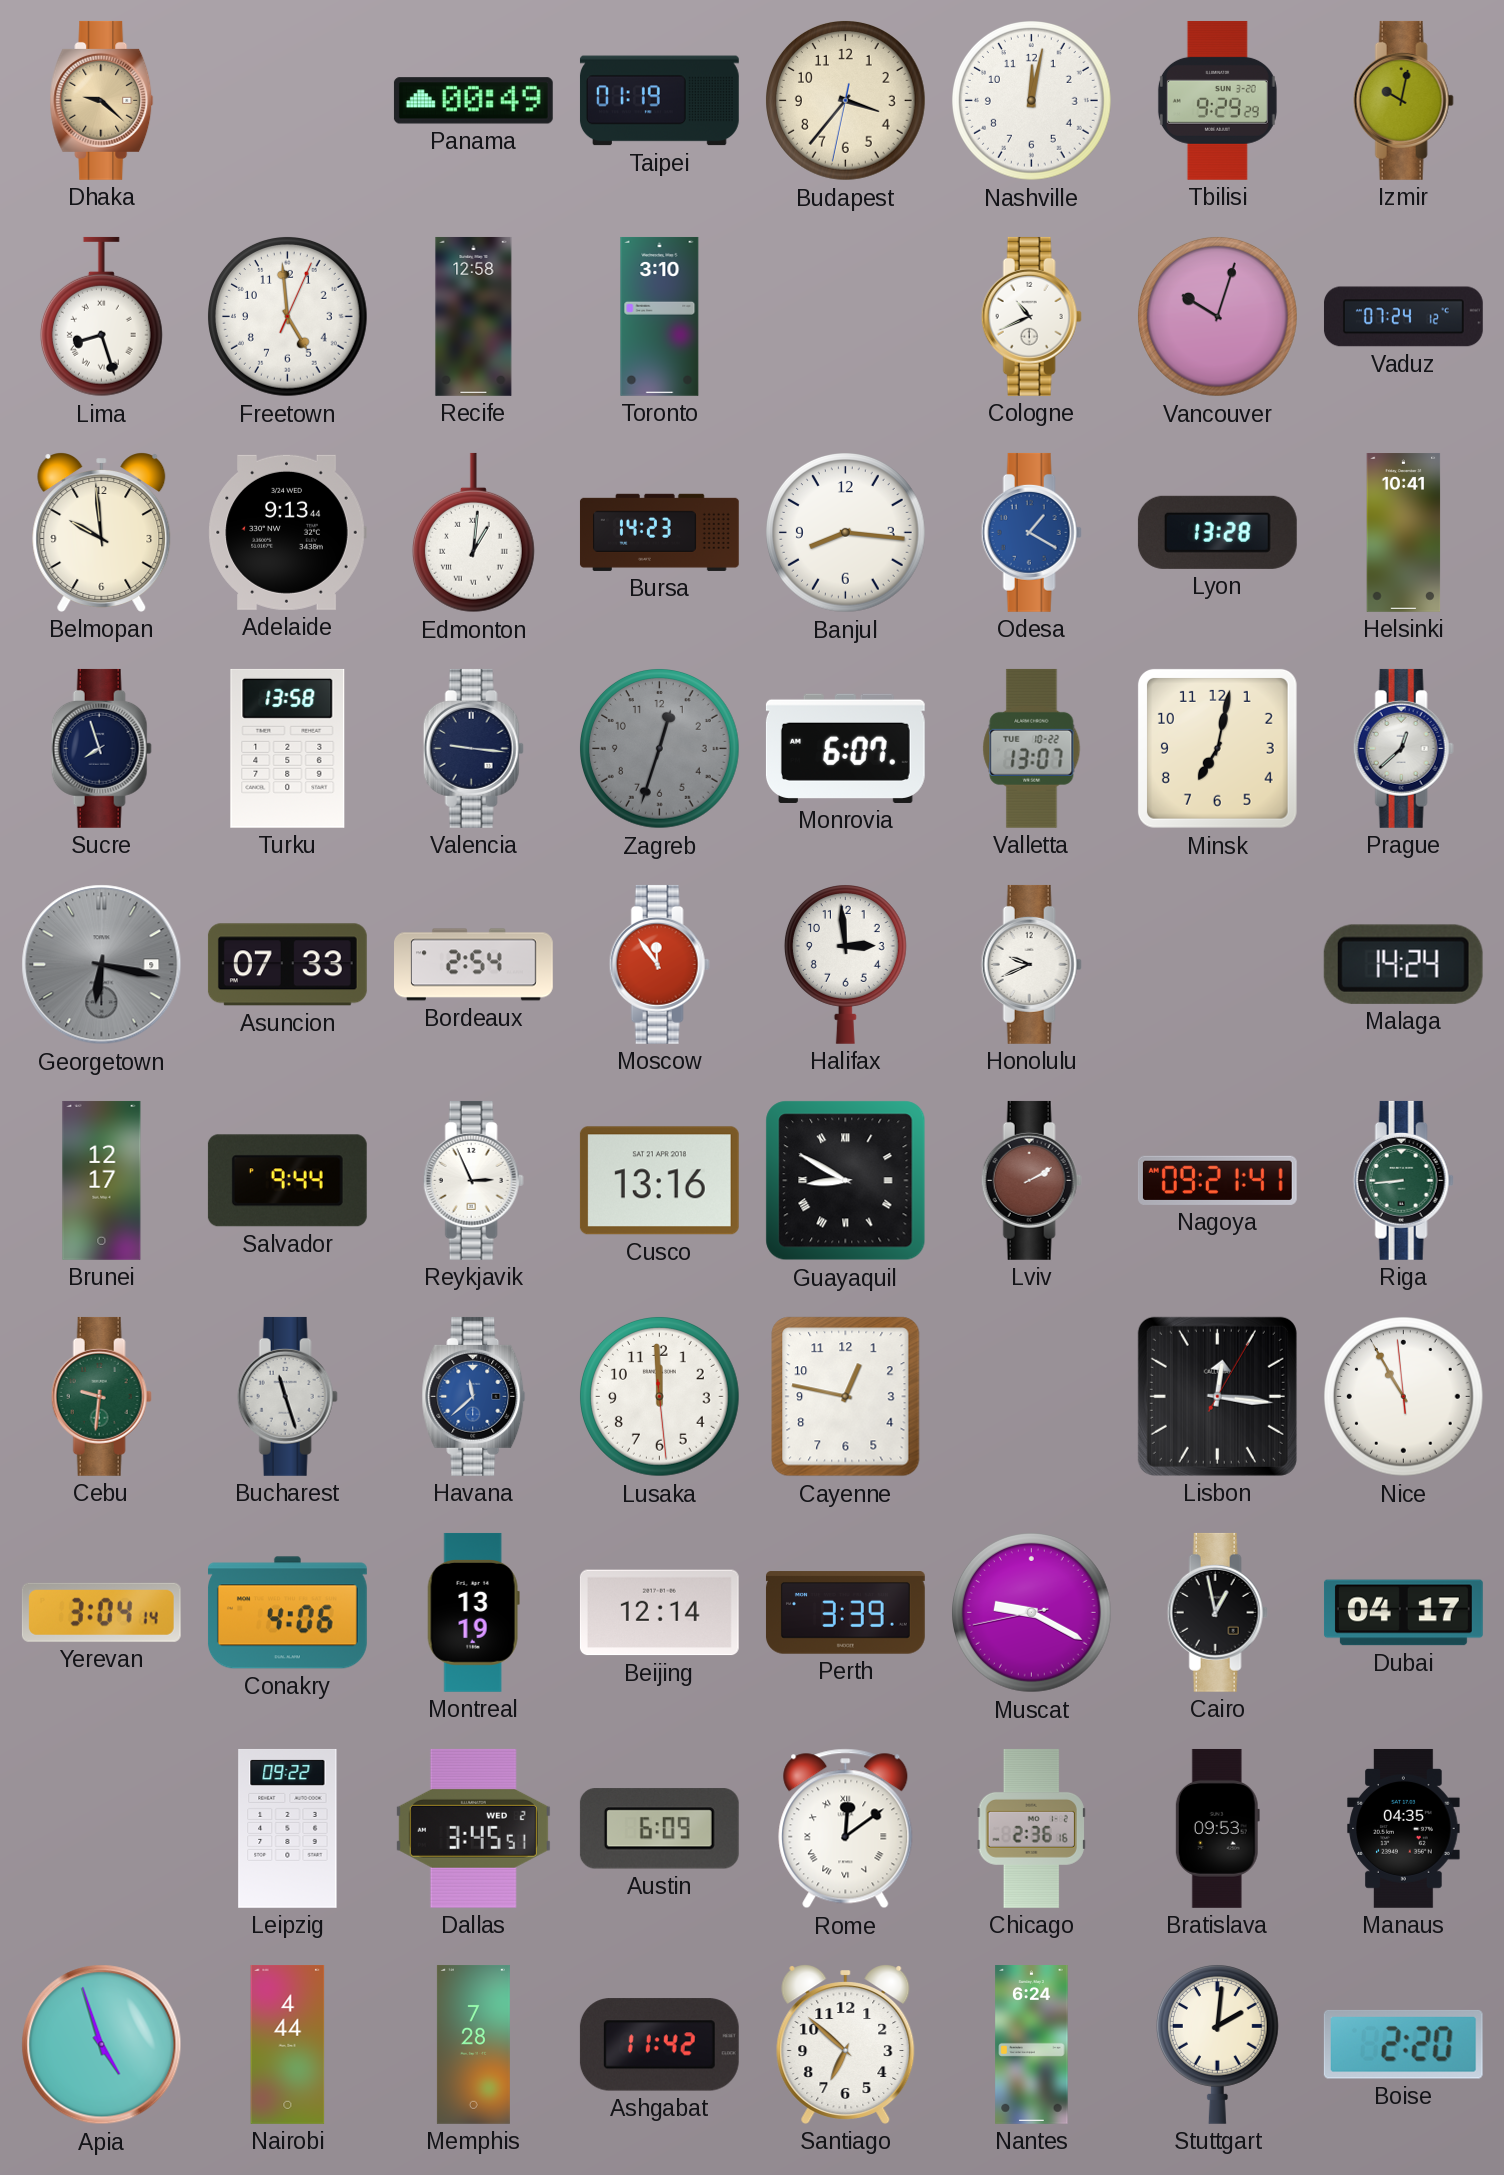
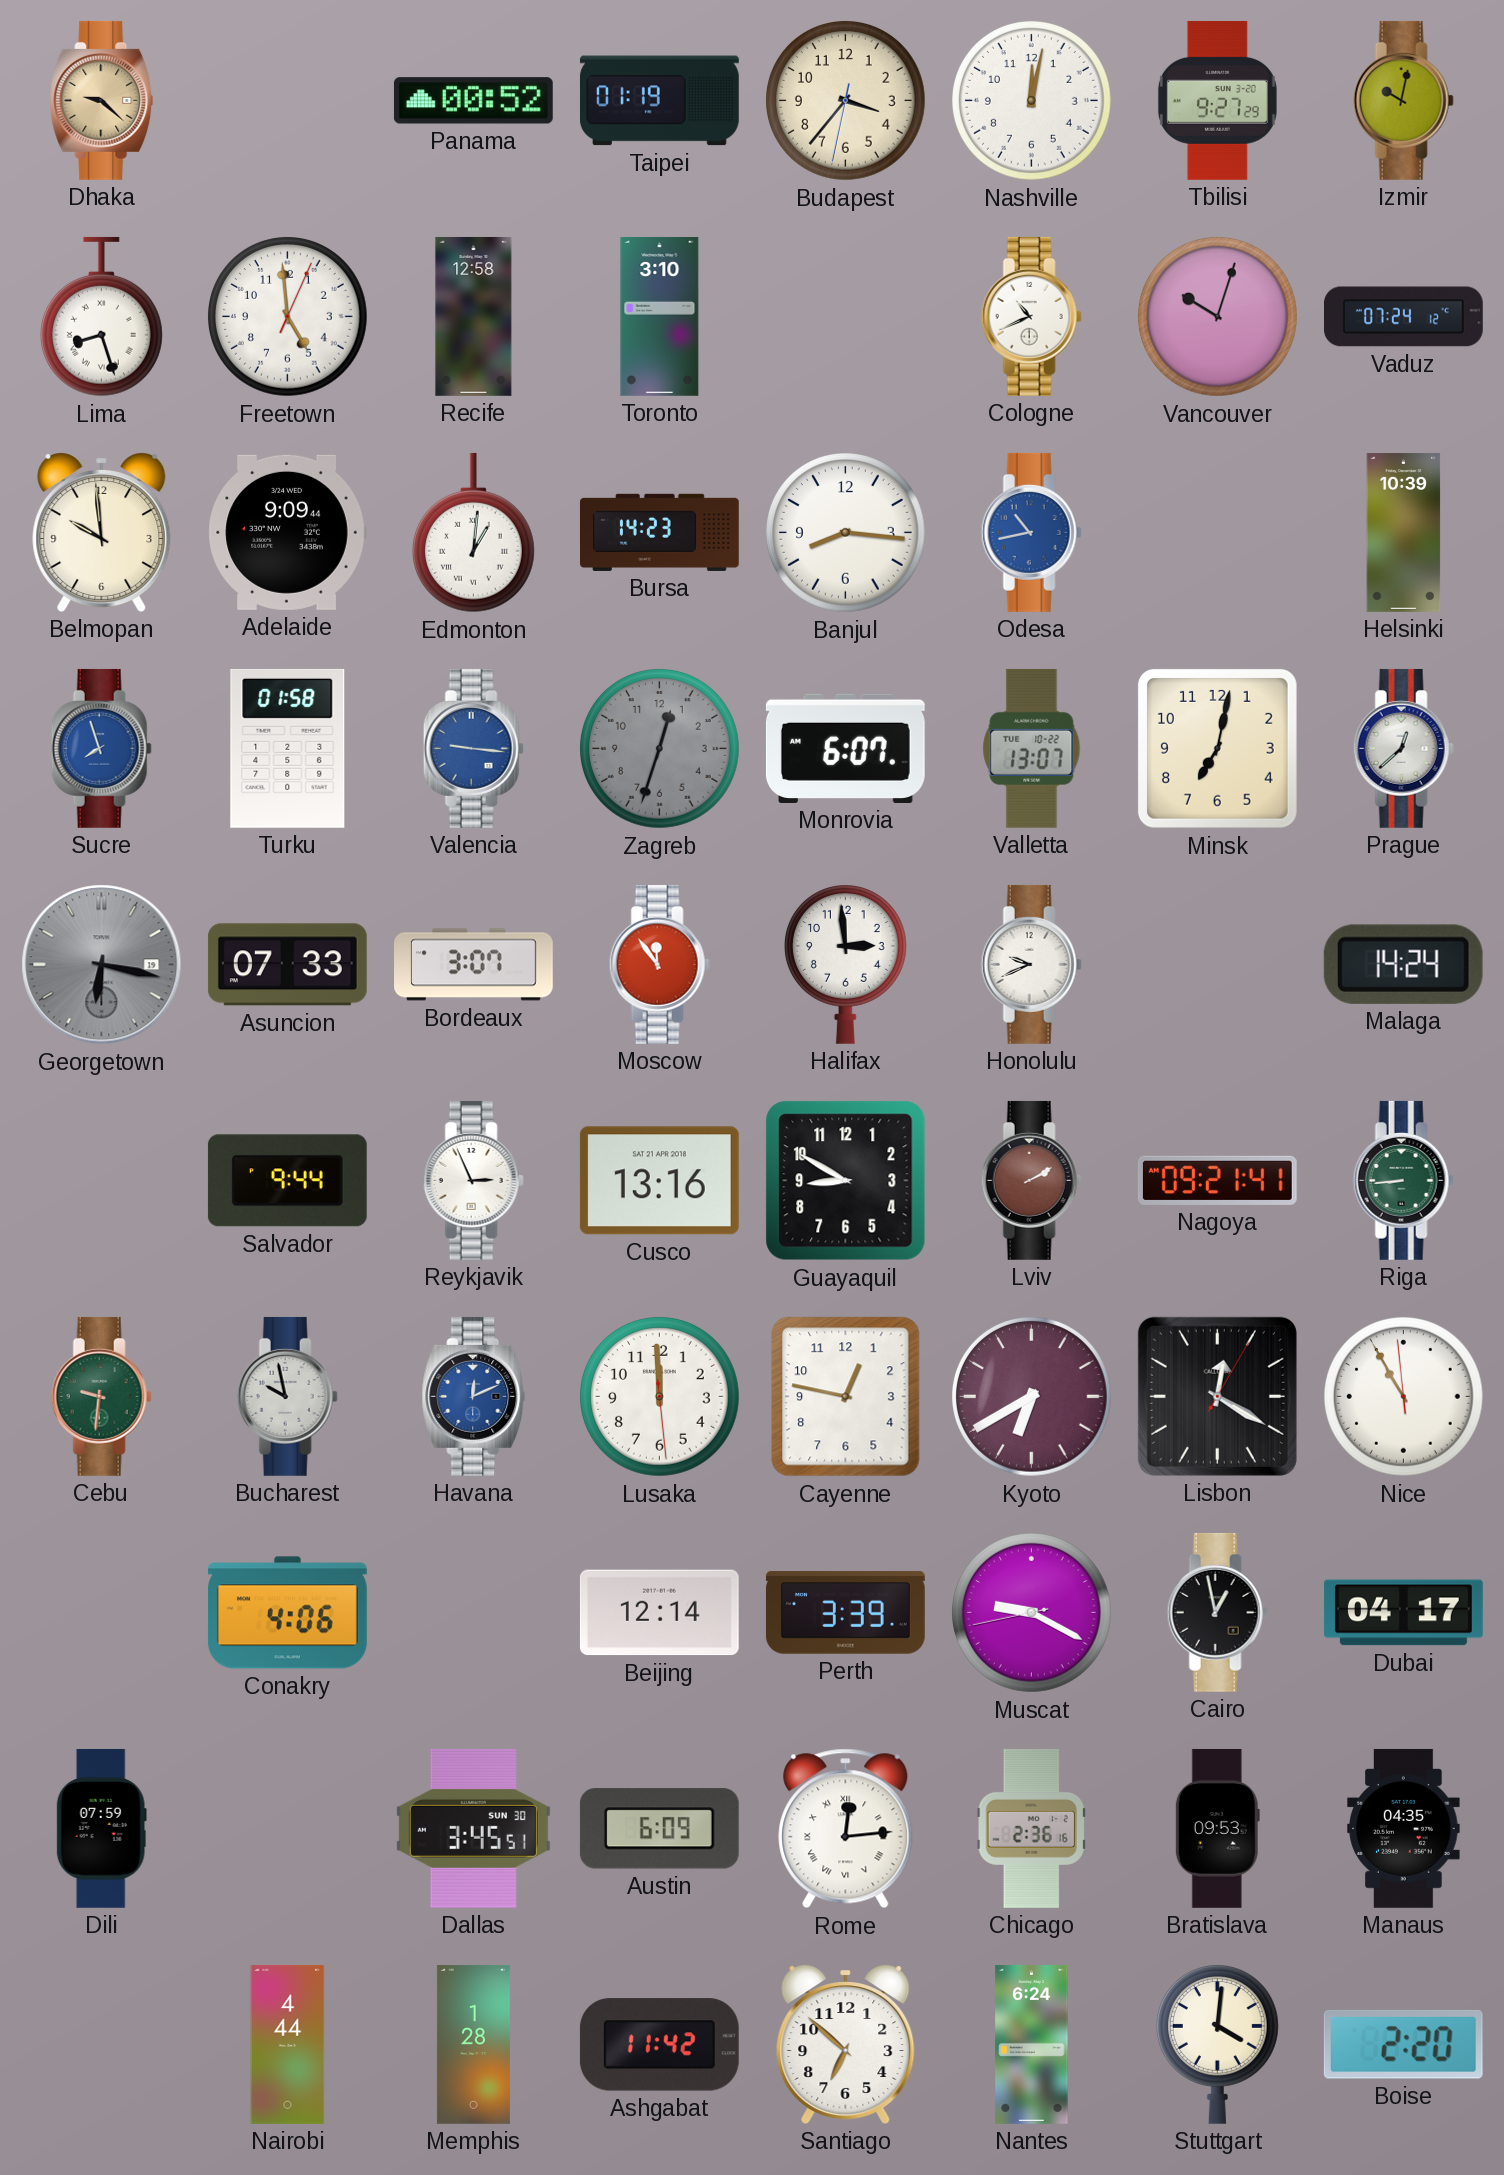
Panama: 00:49 -> 00:52
Tbilisi: 9:29 -> 9:27
Adelaide: 9:13 -> 9:09
Odesa: 1:20 -> 10:43
Lyon: 13:28 -> none
Helsinki: 10:41 -> 10:39
Sucre dial: navy -> blue
Turku: 13:58 -> 01:58
Valencia dial: navy -> blue
Georgetown date: 9 -> 19
Bordeaux: 2:54 -> 3:07
Brunei: 12:17 -> none
Guayaquil numerals: Roman -> Arabic
Bucharest: 11:27 -> 9:58
Havana: 11:38 -> 12:11
Kyoto: none -> 6:40
Lisbon: 12:16 -> 12:20
Yerevan: 3:04 -> none
Montreal: 13:19 -> none
Dili: none -> 07:59
Leipzig: 09:22 -> none
Dallas date: WED 2 -> SUN 30
Rome: 12:09 -> 12:14
Apia: 4:57 -> none
Memphis: 7:28 -> 1:28
Stuttgart: 2:01 -> 4:01
